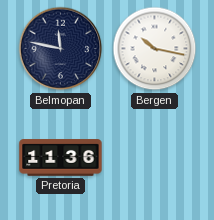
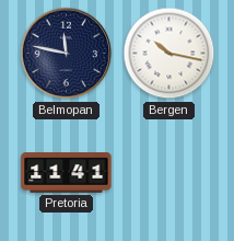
Pretoria: 11:36 -> 11:41
